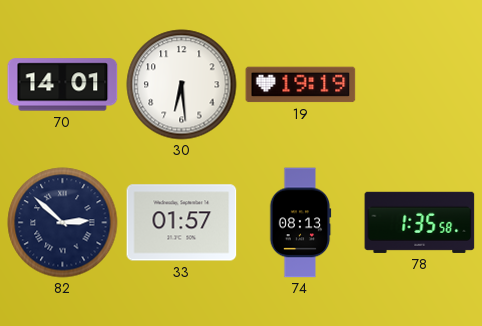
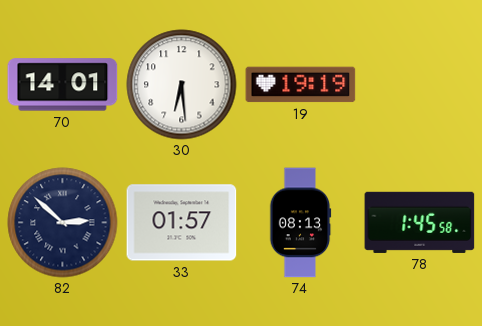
78: 1:35 -> 1:45
